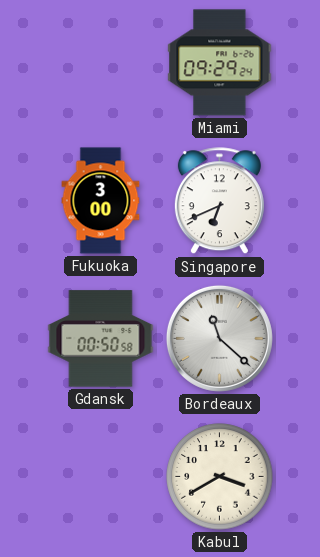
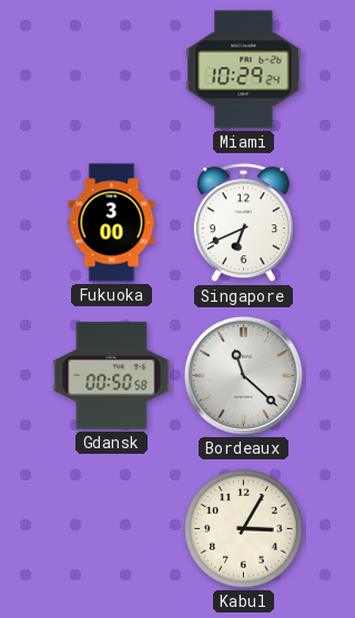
Miami: 09:29 -> 10:29
Kabul: 3:40 -> 3:05
